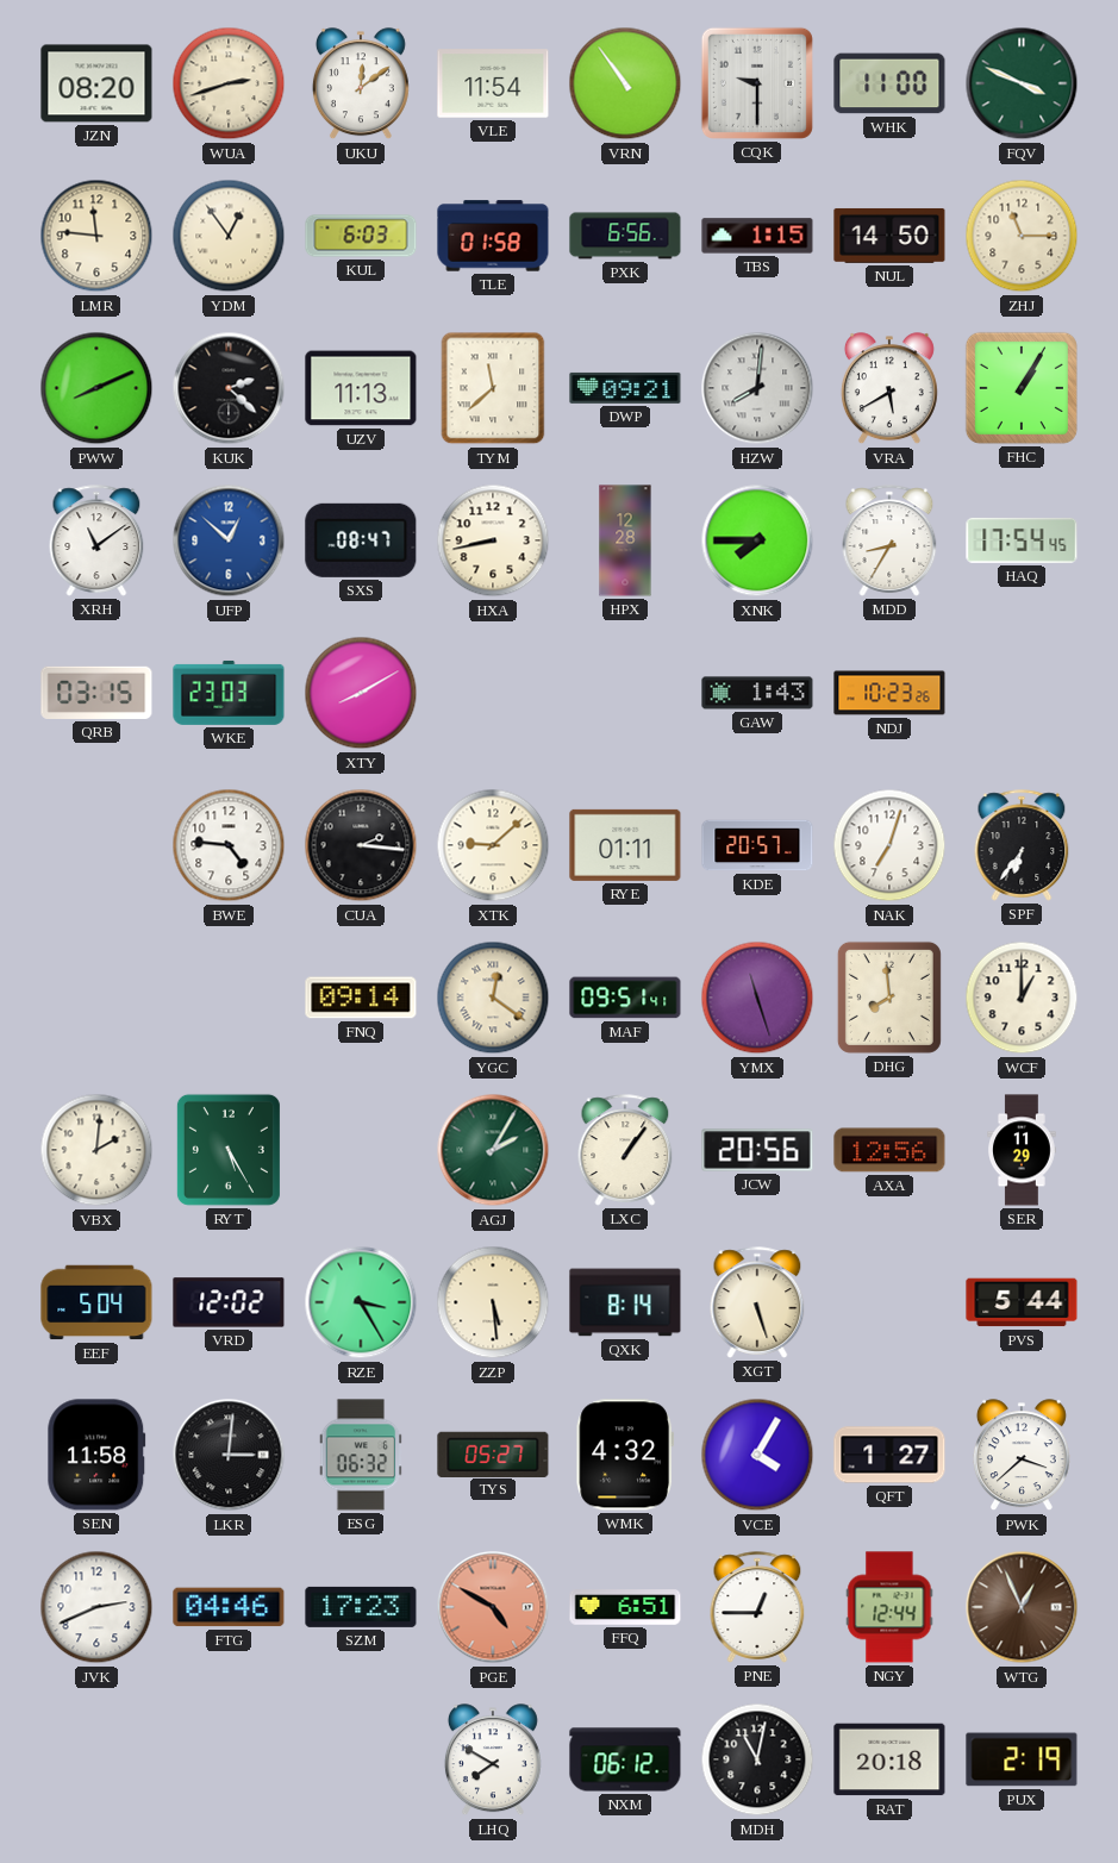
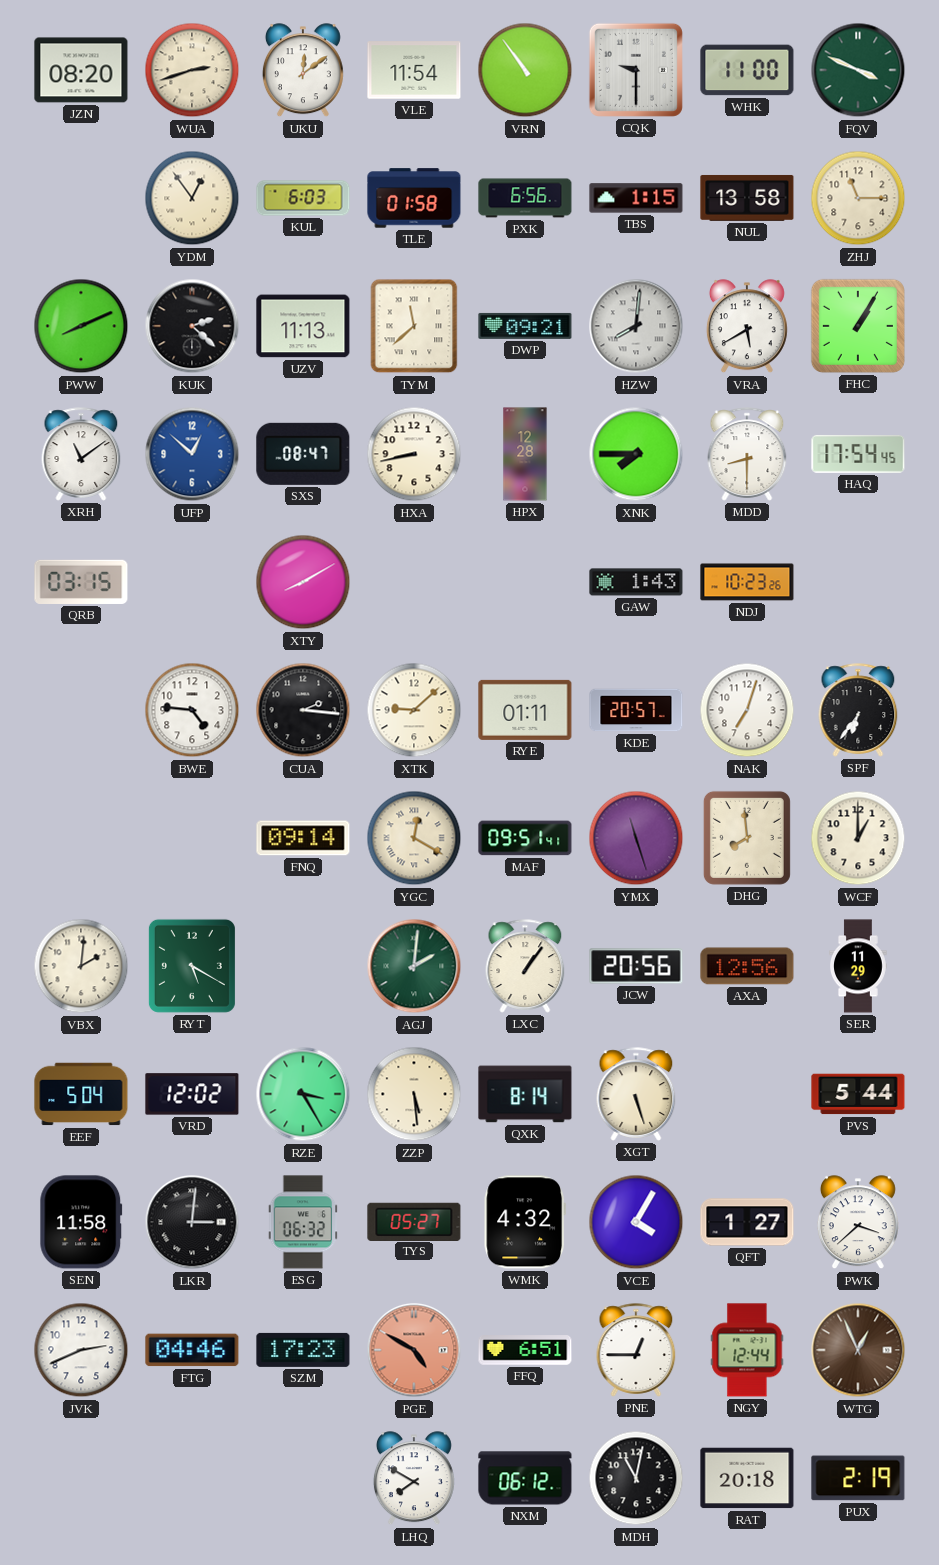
LMR: 11:46 -> none
NUL: 14:50 -> 13:58
MDD: 8:35 -> 8:30
WKE: 23:03 -> none
YGC: 12:21 -> 12:20
RYT: 5:25 -> 5:20
AGJ: 2:05 -> 2:01
